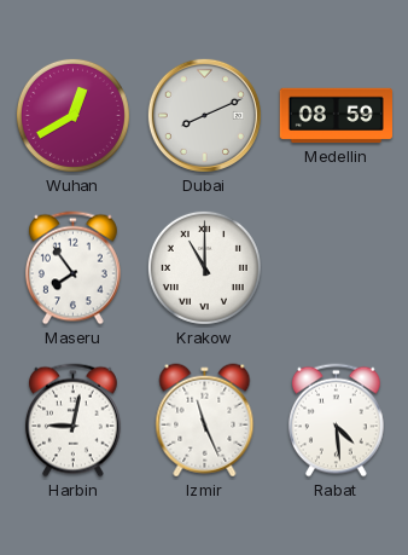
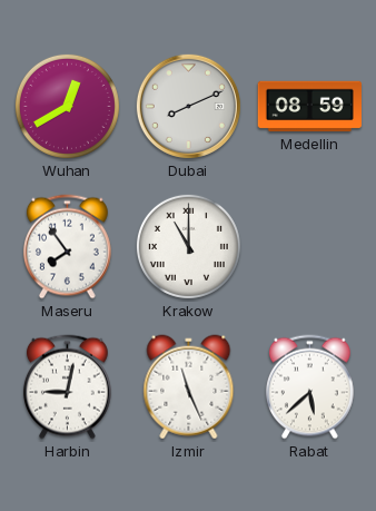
Rabat: 4:29 -> 5:38
